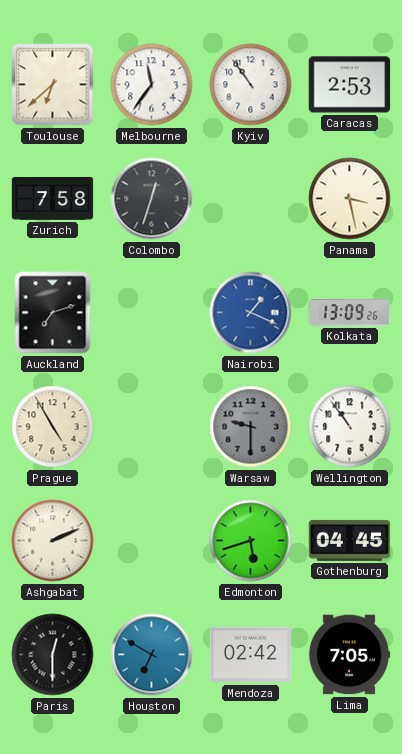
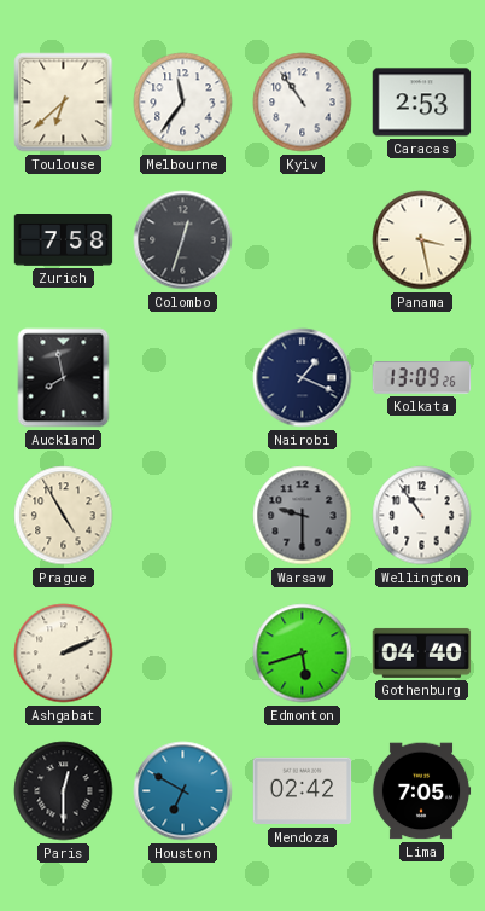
Auckland: 7:12 -> 7:58
Nairobi dial: blue -> navy
Gothenburg: 04:45 -> 04:40
